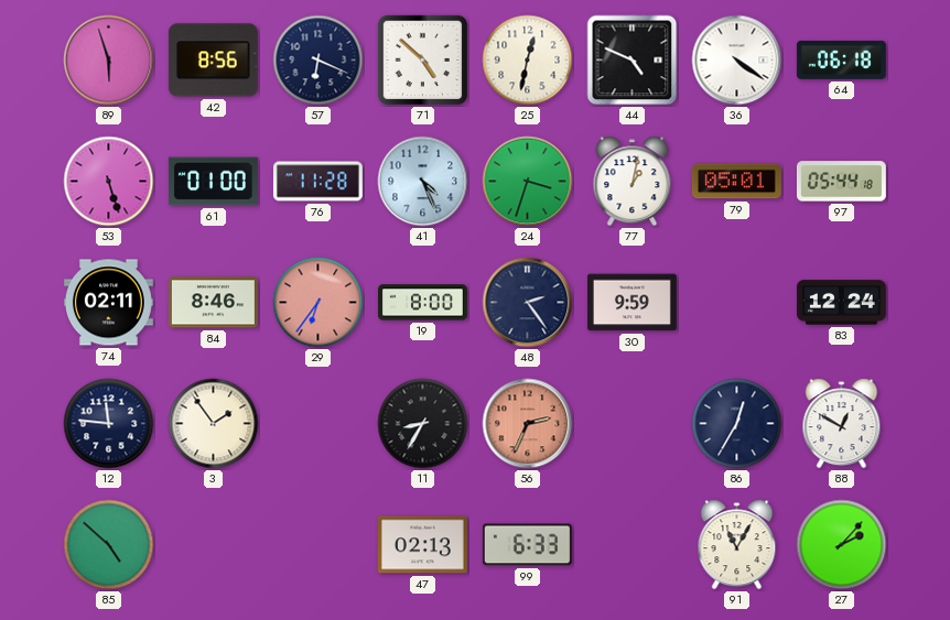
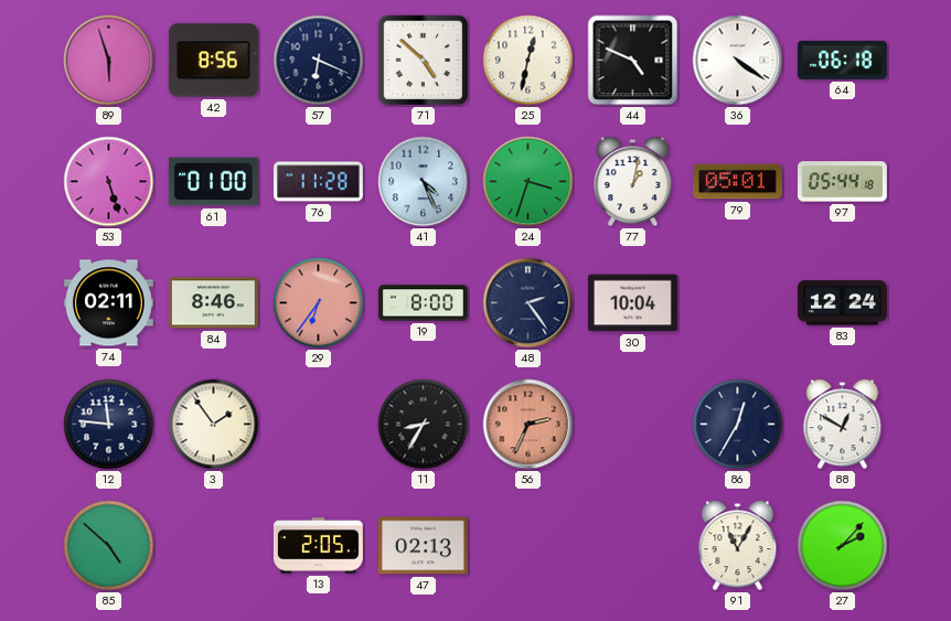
30: 9:59 -> 10:04
13: none -> 2:05
99: 6:33 -> none
